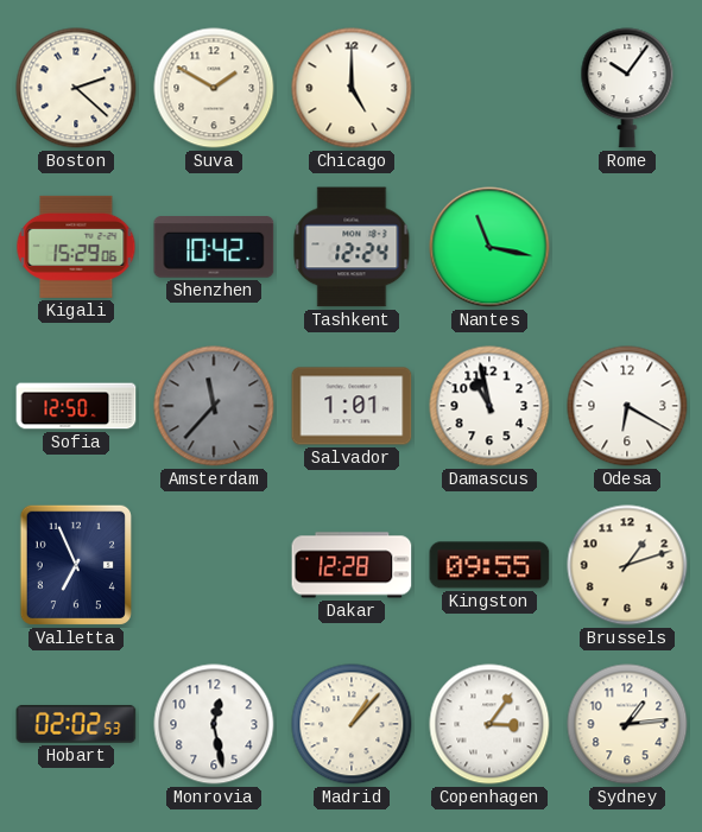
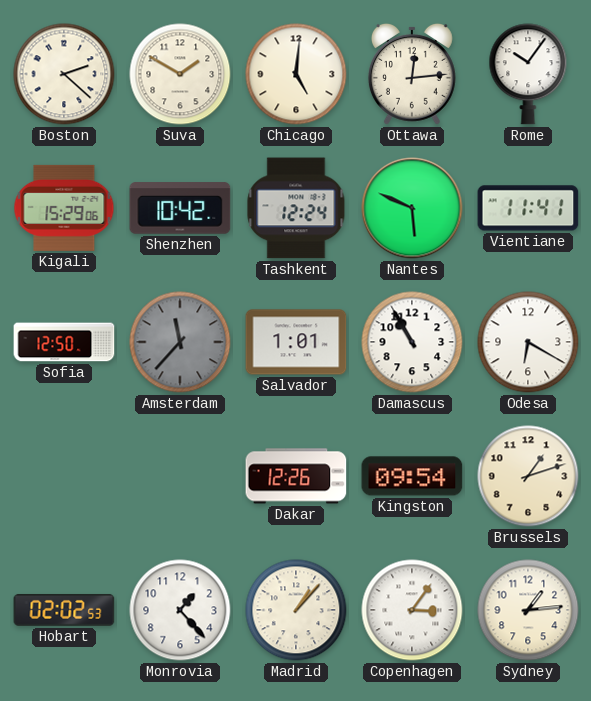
Chicago: 5:00 -> 5:01
Ottawa: none -> 12:14
Nantes: 11:17 -> 5:49
Vientiane: none -> 11:41
Damascus: 10:58 -> 10:55
Valletta: 6:56 -> none
Dakar: 12:28 -> 12:26
Kingston: 09:55 -> 09:54
Monrovia: 12:28 -> 1:23
